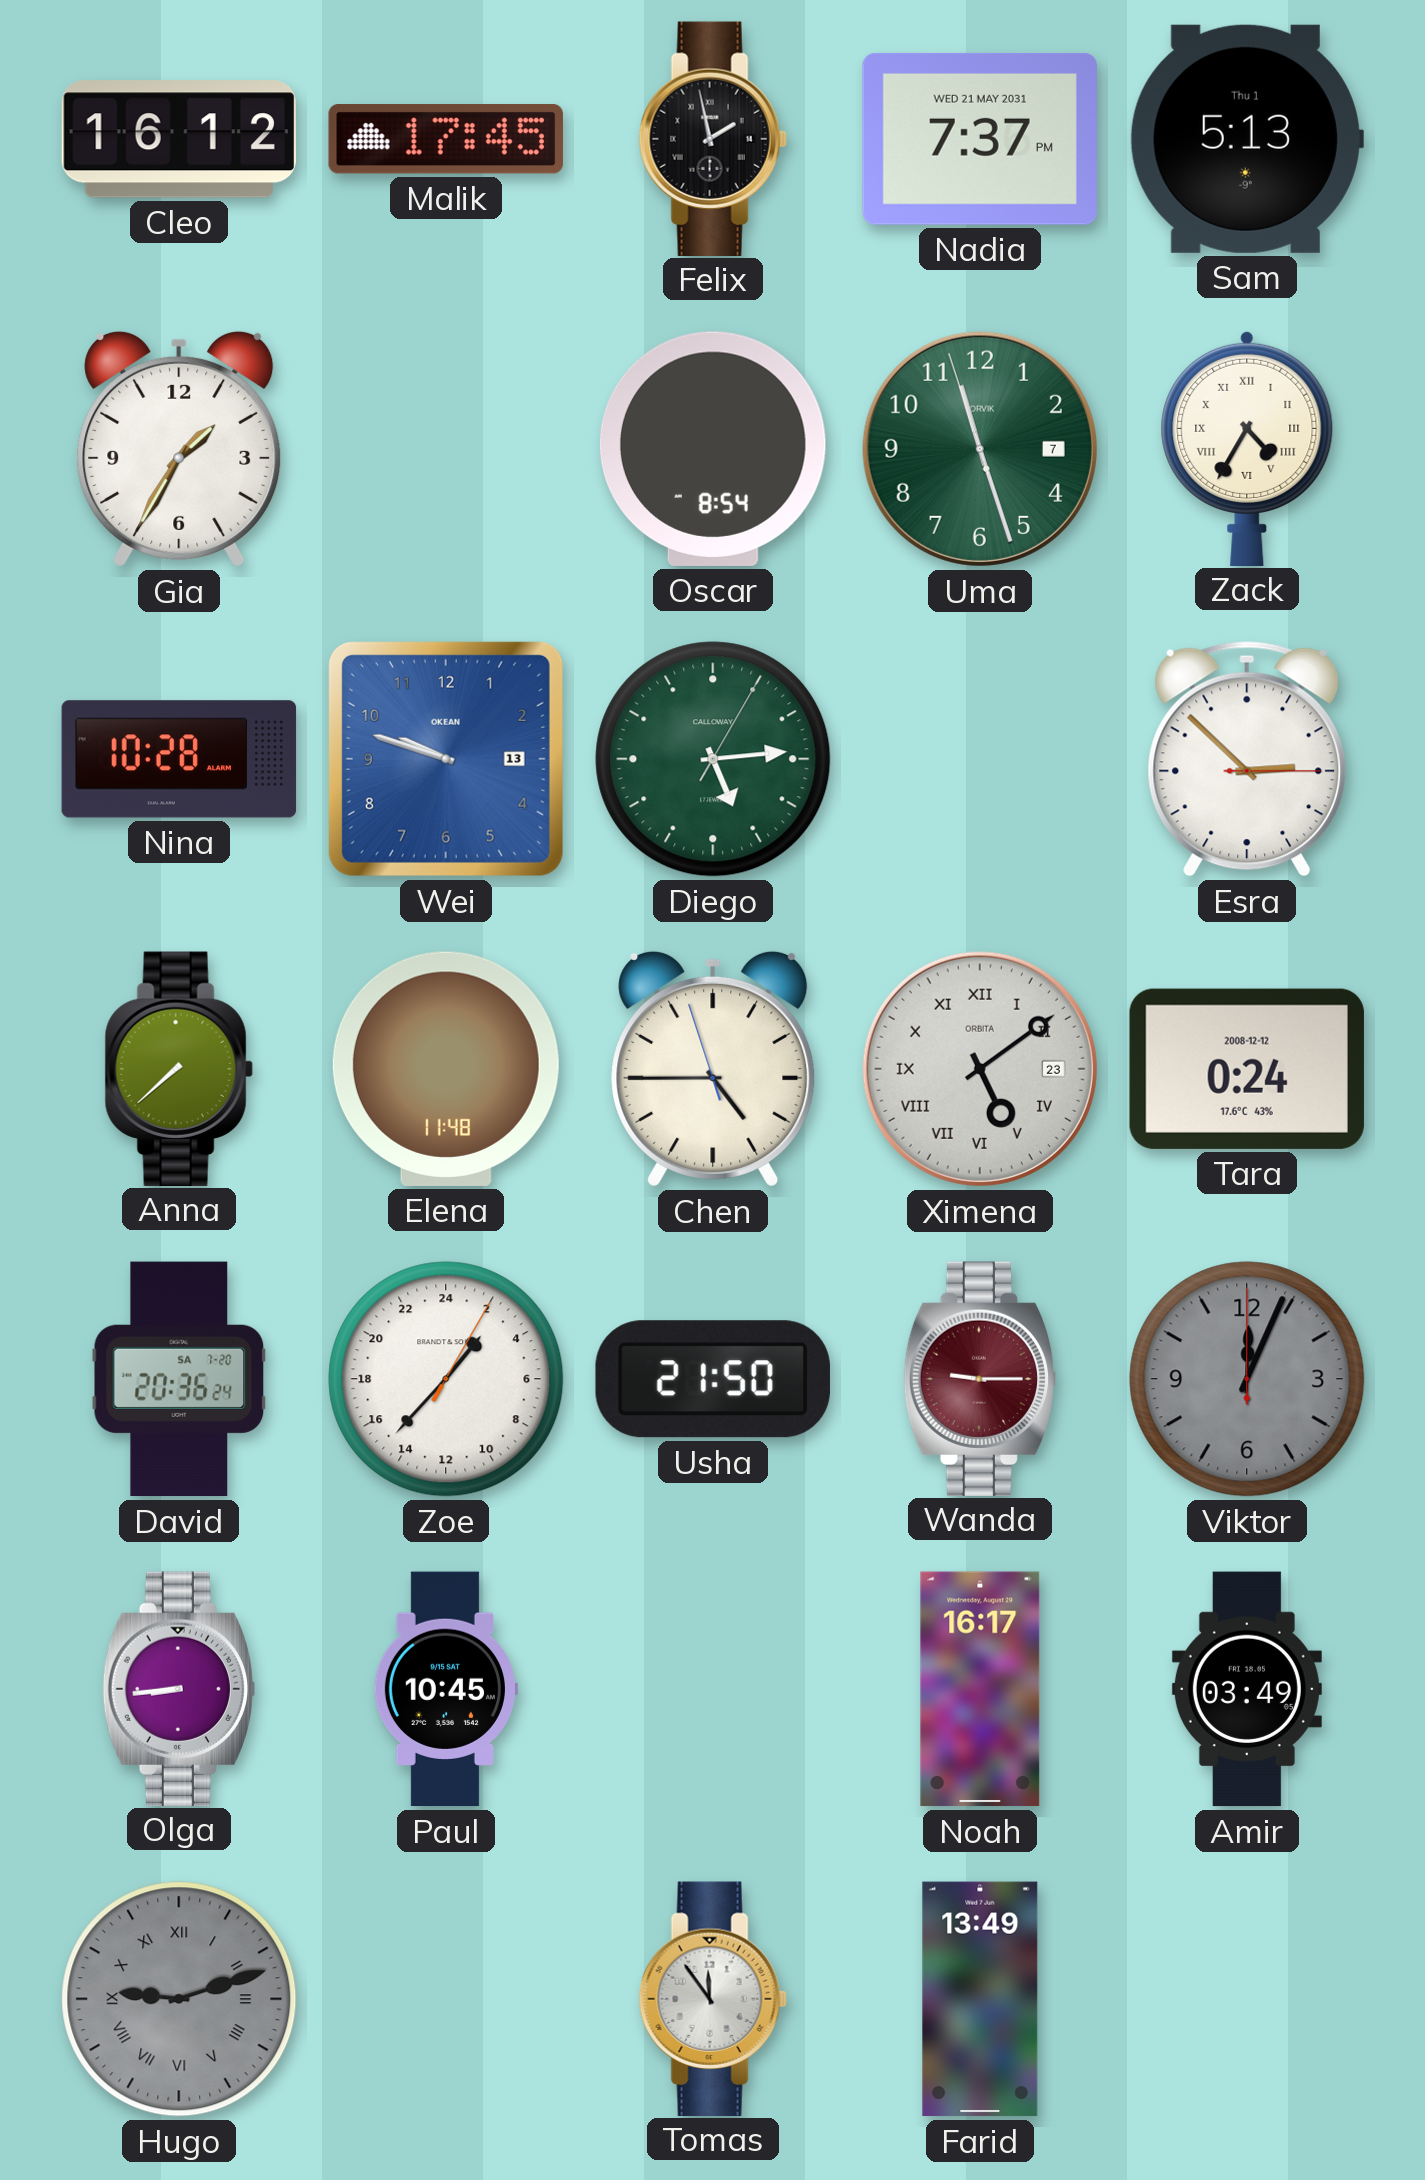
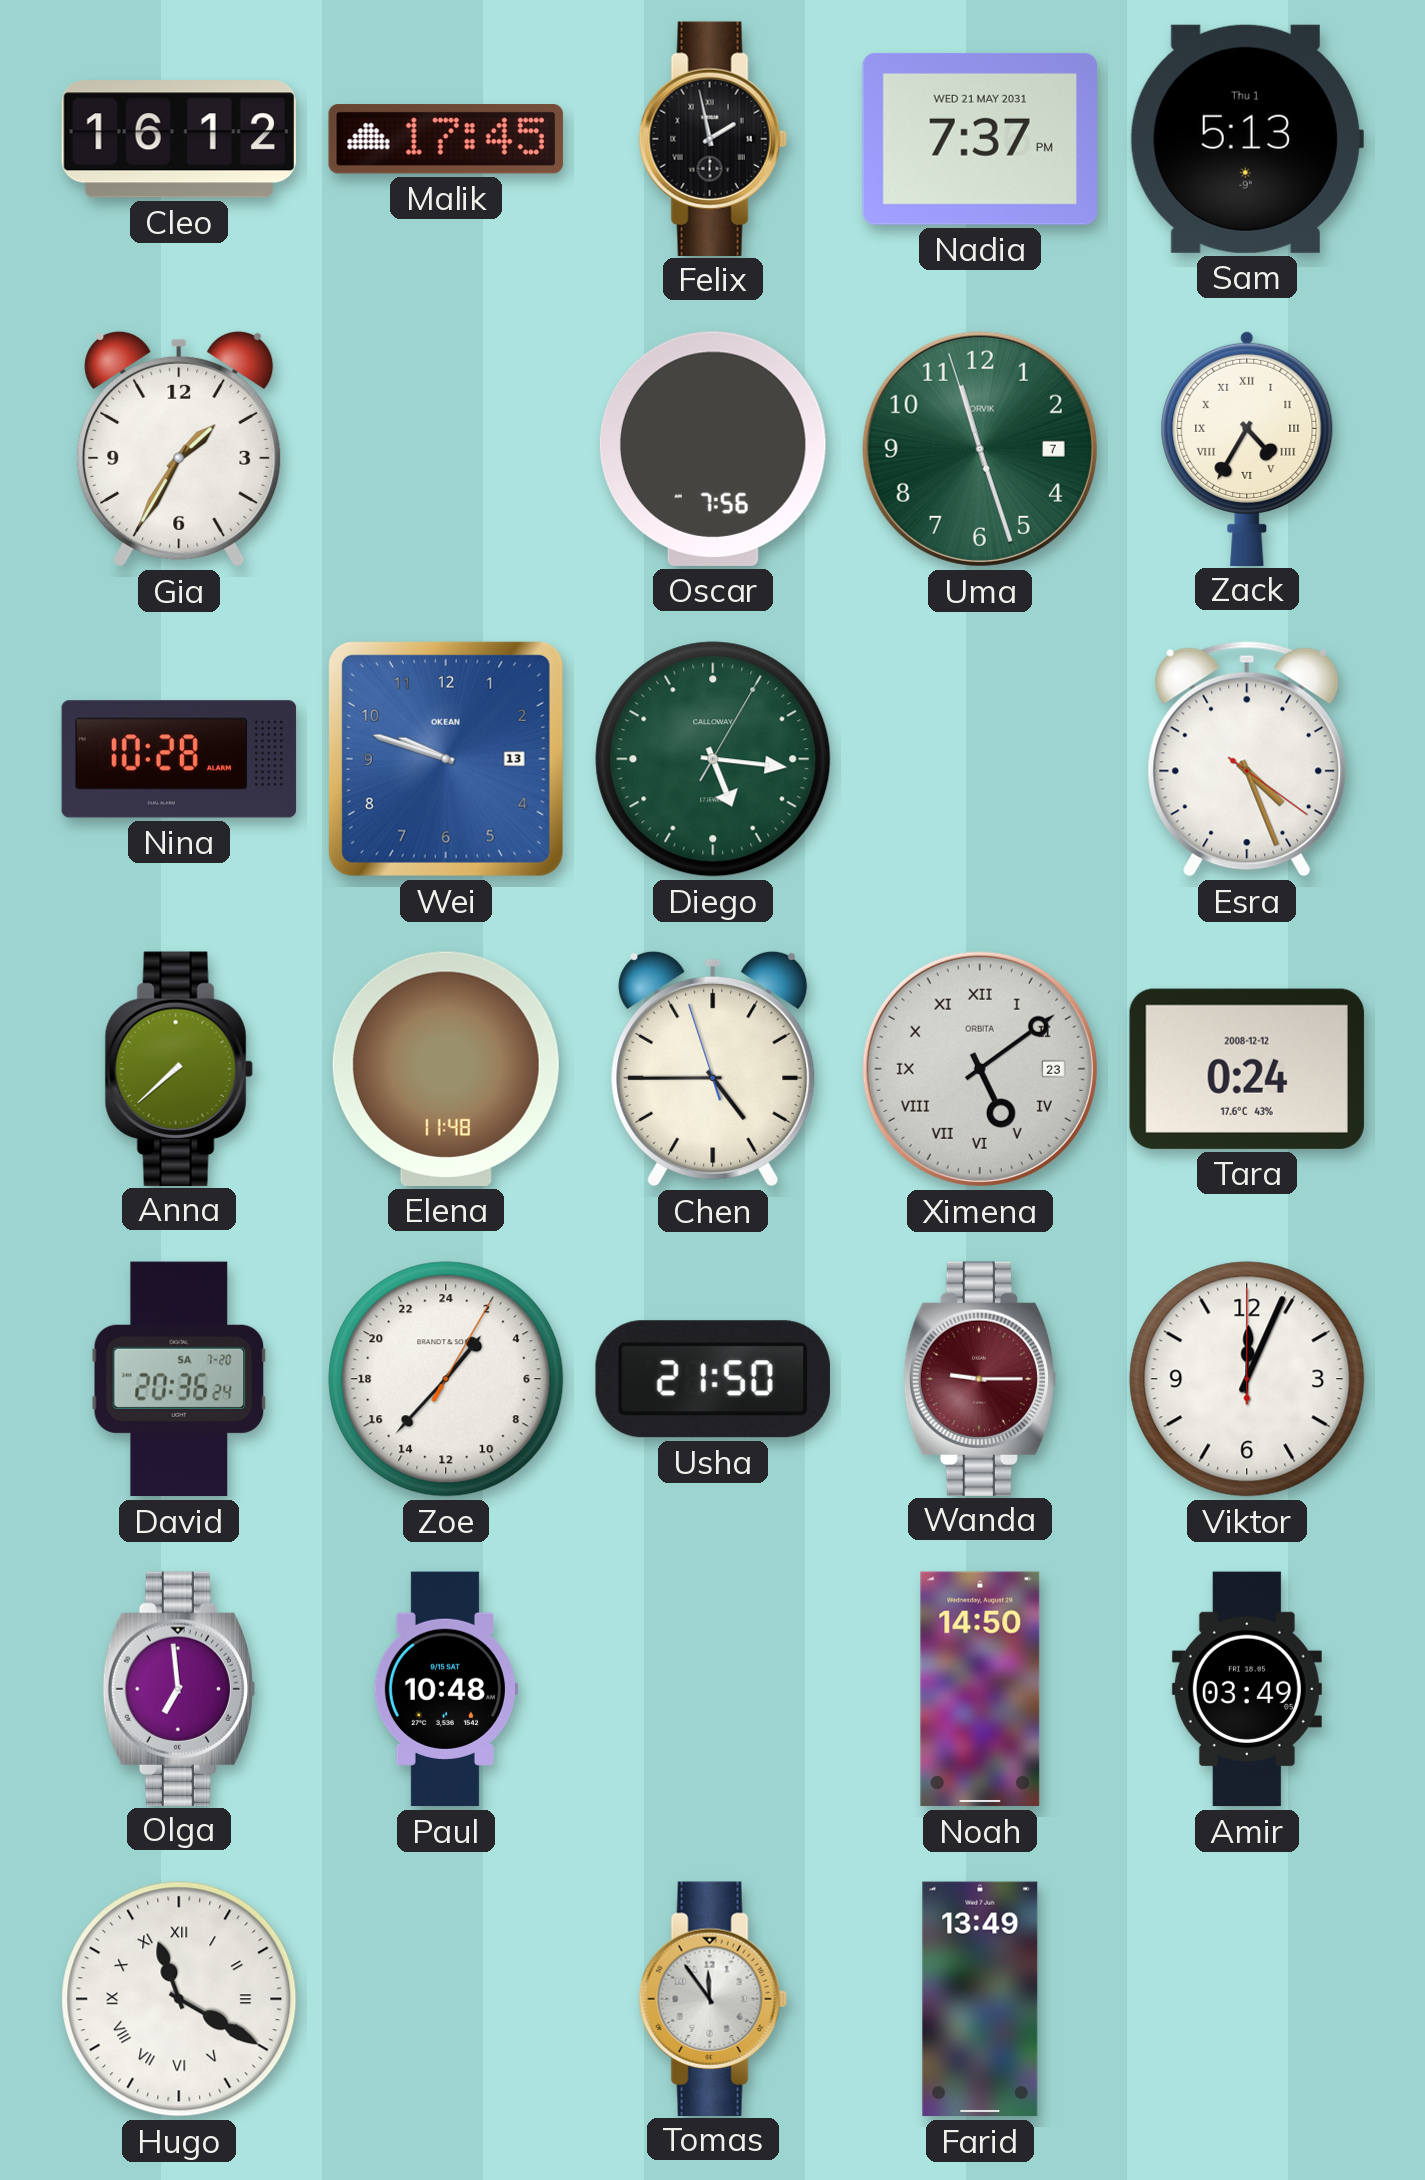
Oscar: 8:54 -> 7:56
Diego: 5:14 -> 5:16
Esra: 2:52 -> 4:26
Viktor dial: grey -> white
Olga: 8:44 -> 6:59
Paul: 10:45 -> 10:48
Noah: 16:17 -> 14:50
Hugo: 9:12 -> 11:20
Hugo dial: grey -> white
